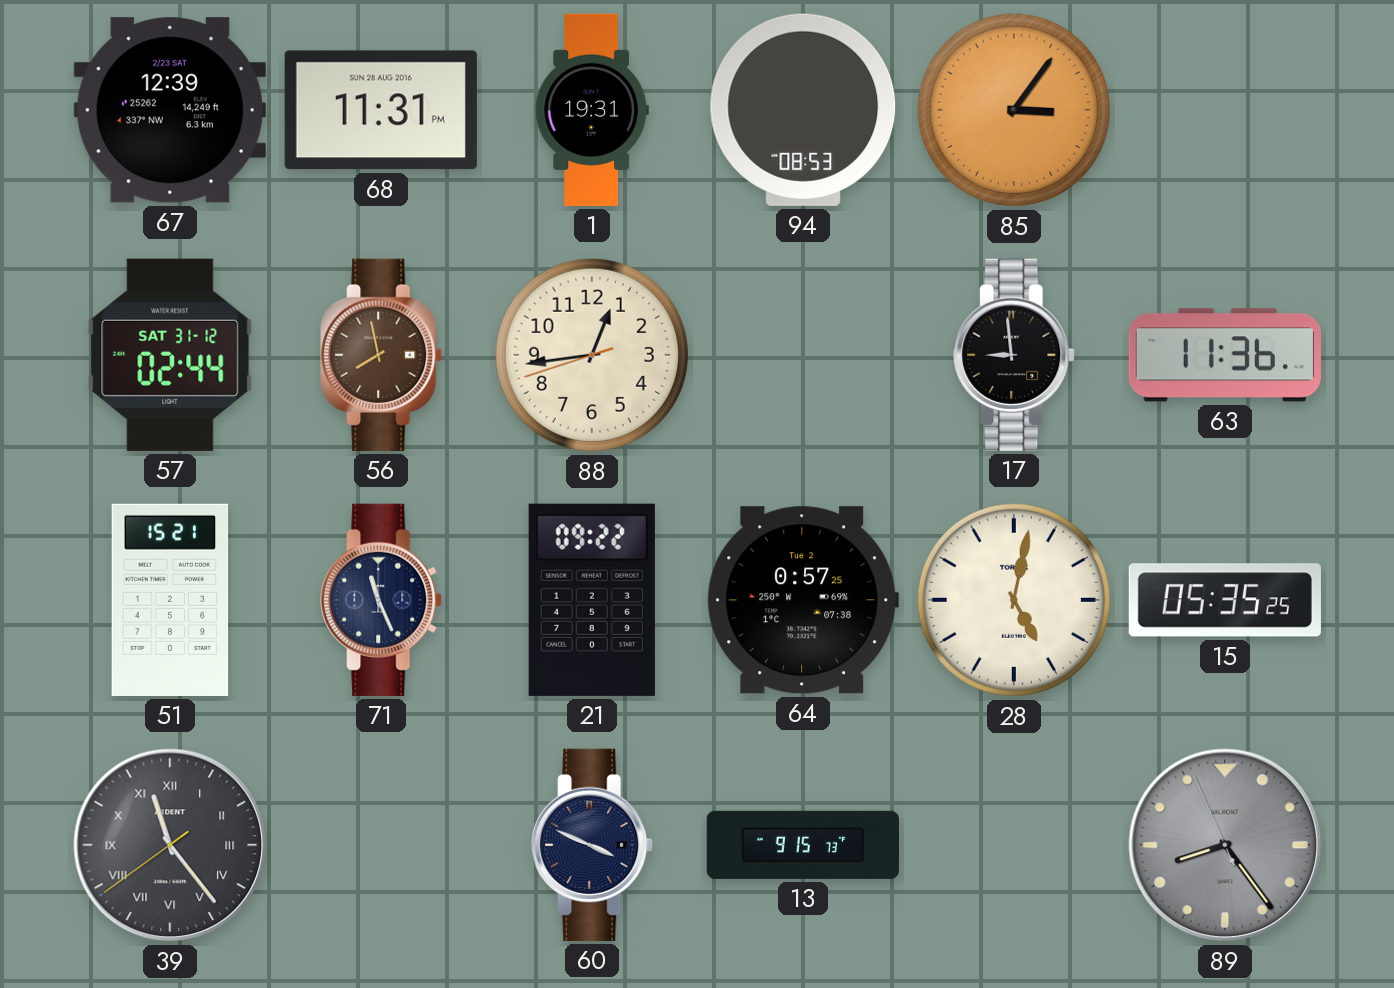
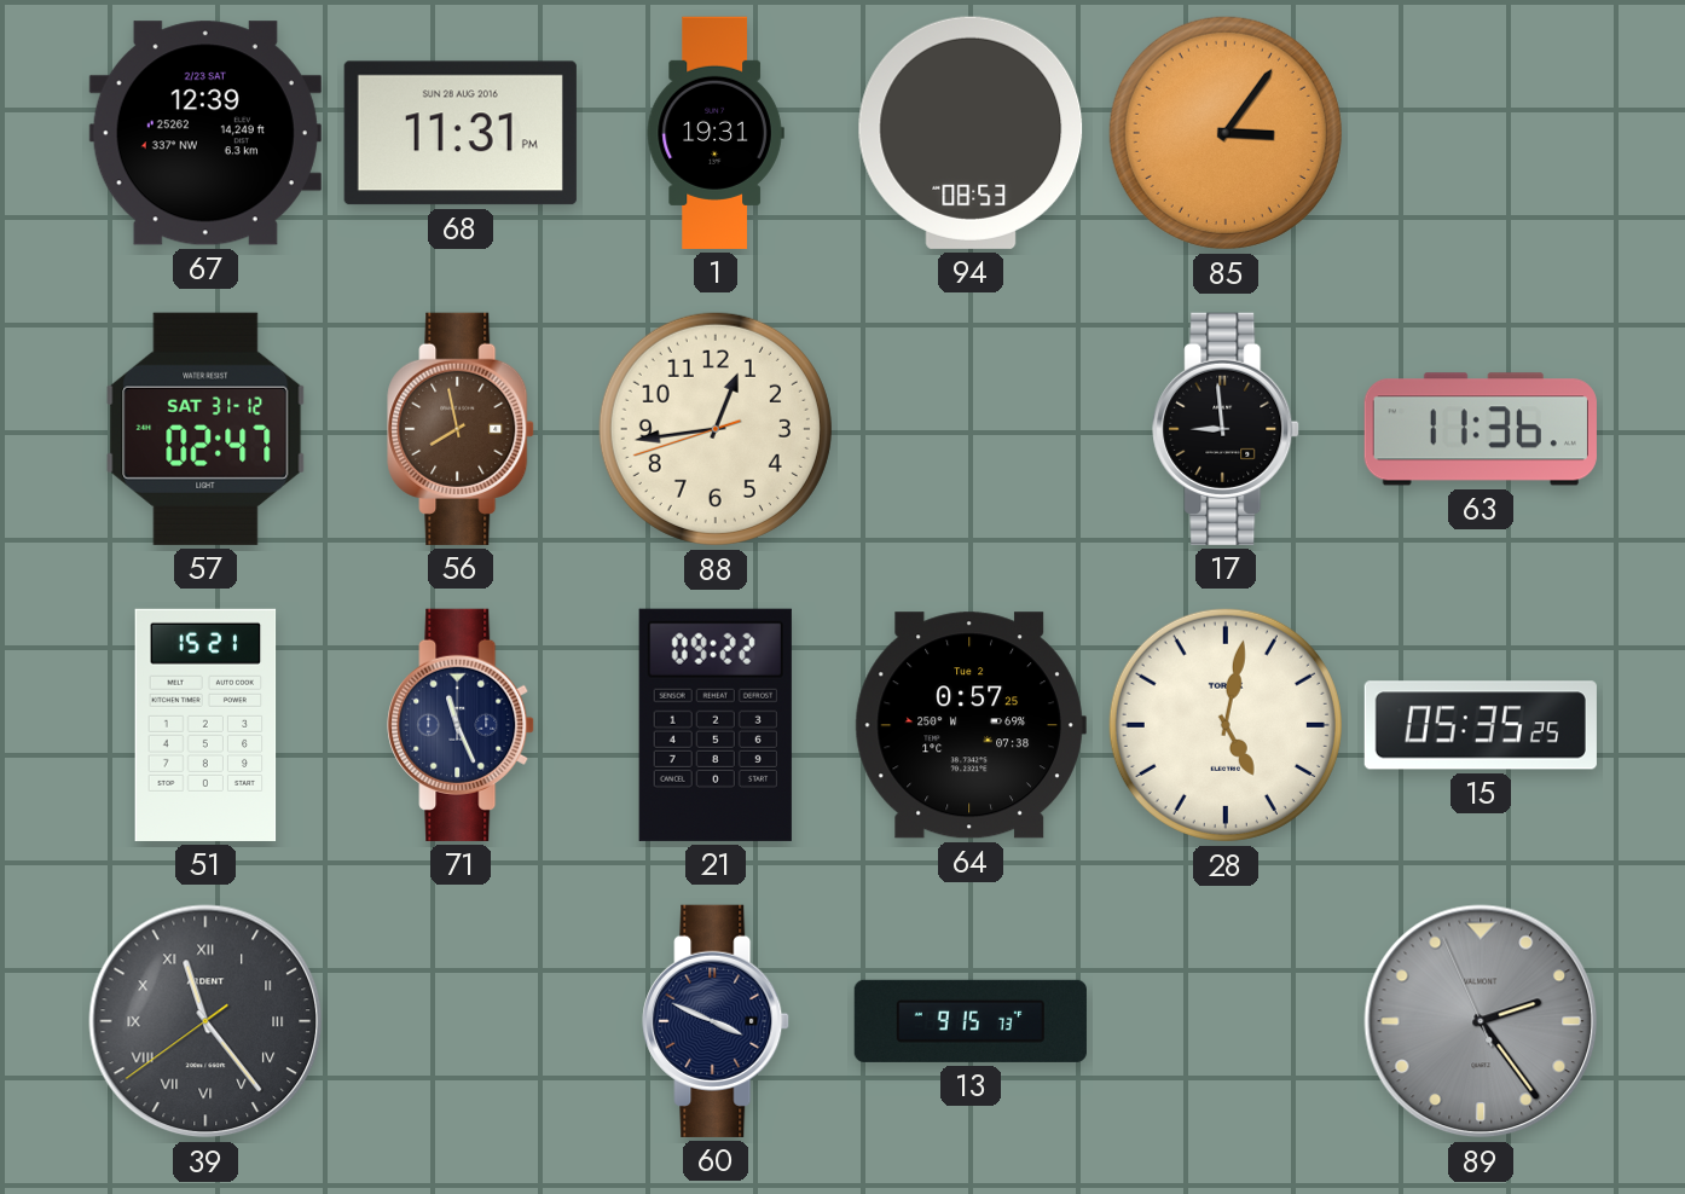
57: 02:44 -> 02:47
89: 8:23 -> 2:23
